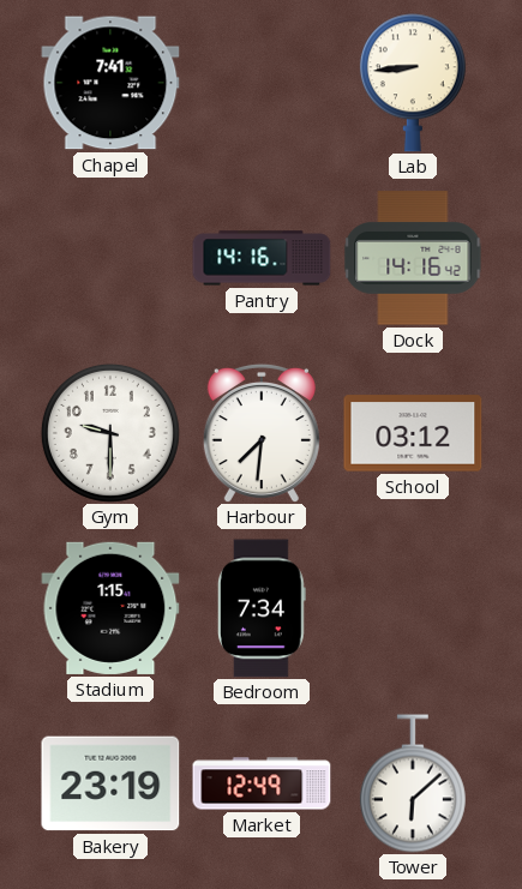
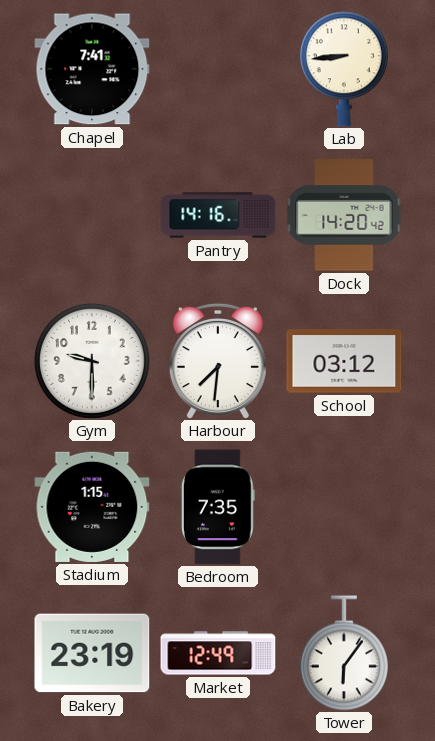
Dock: 14:16 -> 14:20
Bedroom: 7:34 -> 7:35
Tower: 6:08 -> 6:06
